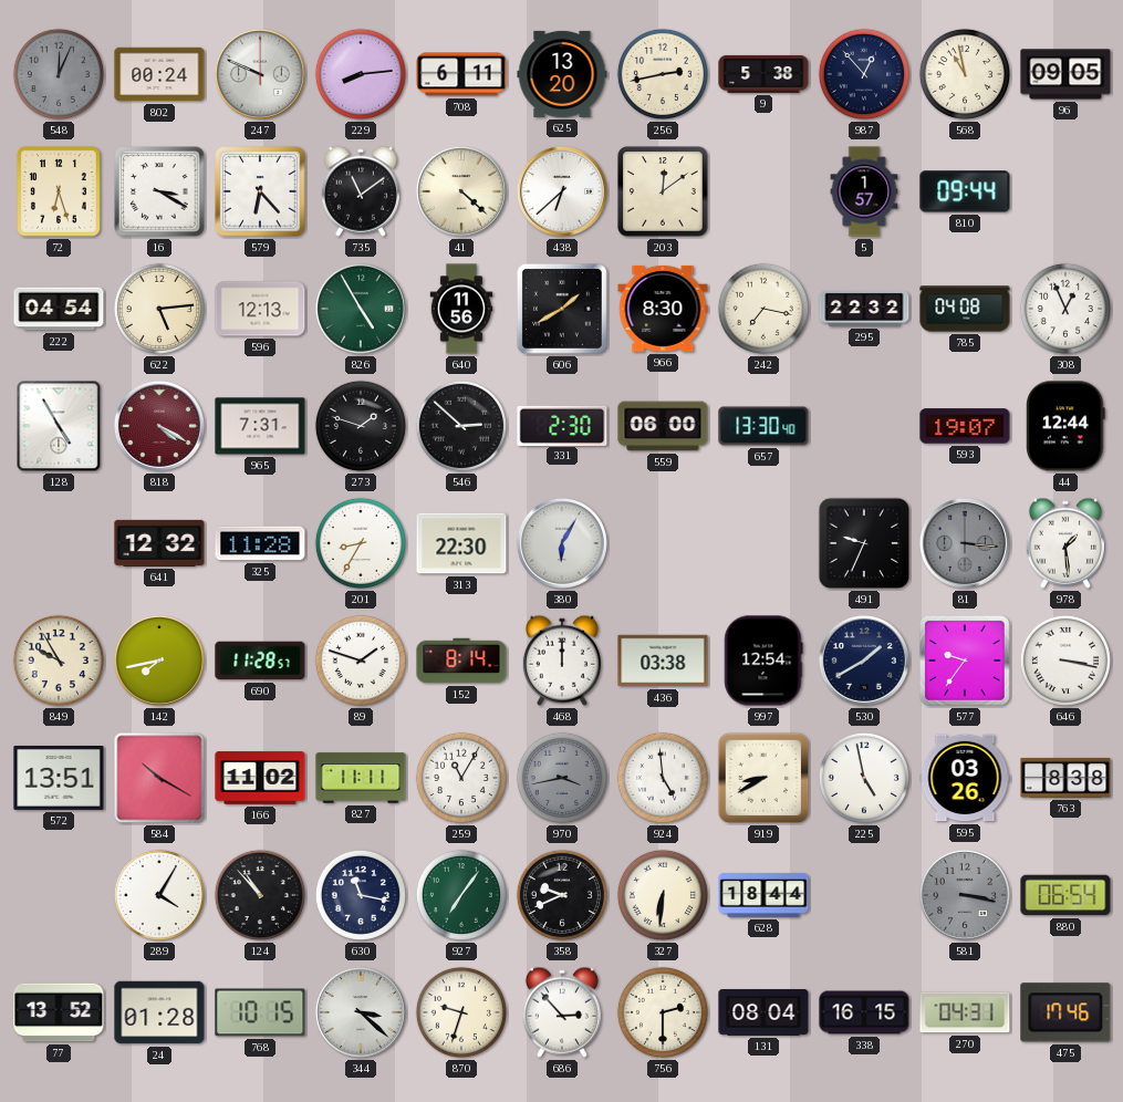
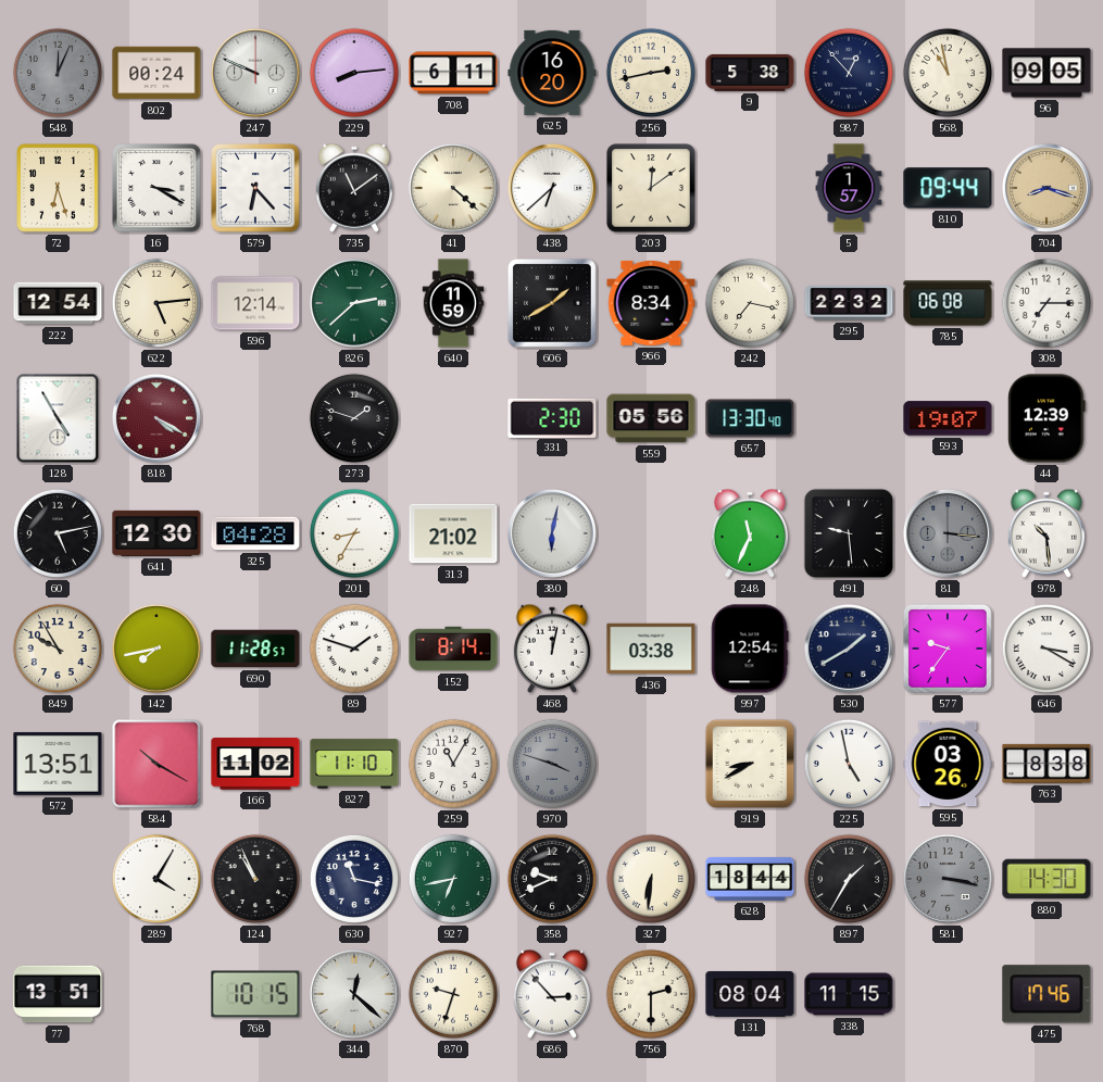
625: 13:20 -> 16:20
704: none -> 8:18
222: 04:54 -> 12:54
596: 12:13 -> 12:14
826: 4:55 -> 2:38
640: 11:56 -> 11:59
966: 8:30 -> 8:34
785: 04:08 -> 06:08
308: 12:56 -> 7:15
965: 7:31 -> none
546: 2:52 -> none
559: 06:00 -> 05:56
44: 12:44 -> 12:39
60: none -> 5:13
641: 12:32 -> 12:30
325: 11:28 -> 04:28
313: 22:30 -> 21:02
380: 6:05 -> 6:02
248: none -> 11:34
491: 9:34 -> 9:29
978: 1:29 -> 10:29
468: 12:00 -> 12:02
646: 3:17 -> 3:20
827: 11:11 -> 11:10
970: 3:43 -> 3:48
924: 4:59 -> none
124: 10:53 -> 10:56
927: 7:06 -> 6:43
897: none -> 1:35
880: 06:54 -> 14:30
77: 13:52 -> 13:51
24: 01:28 -> none
344: 3:22 -> 12:22
338: 16:15 -> 11:15
270: 04:31 -> none
